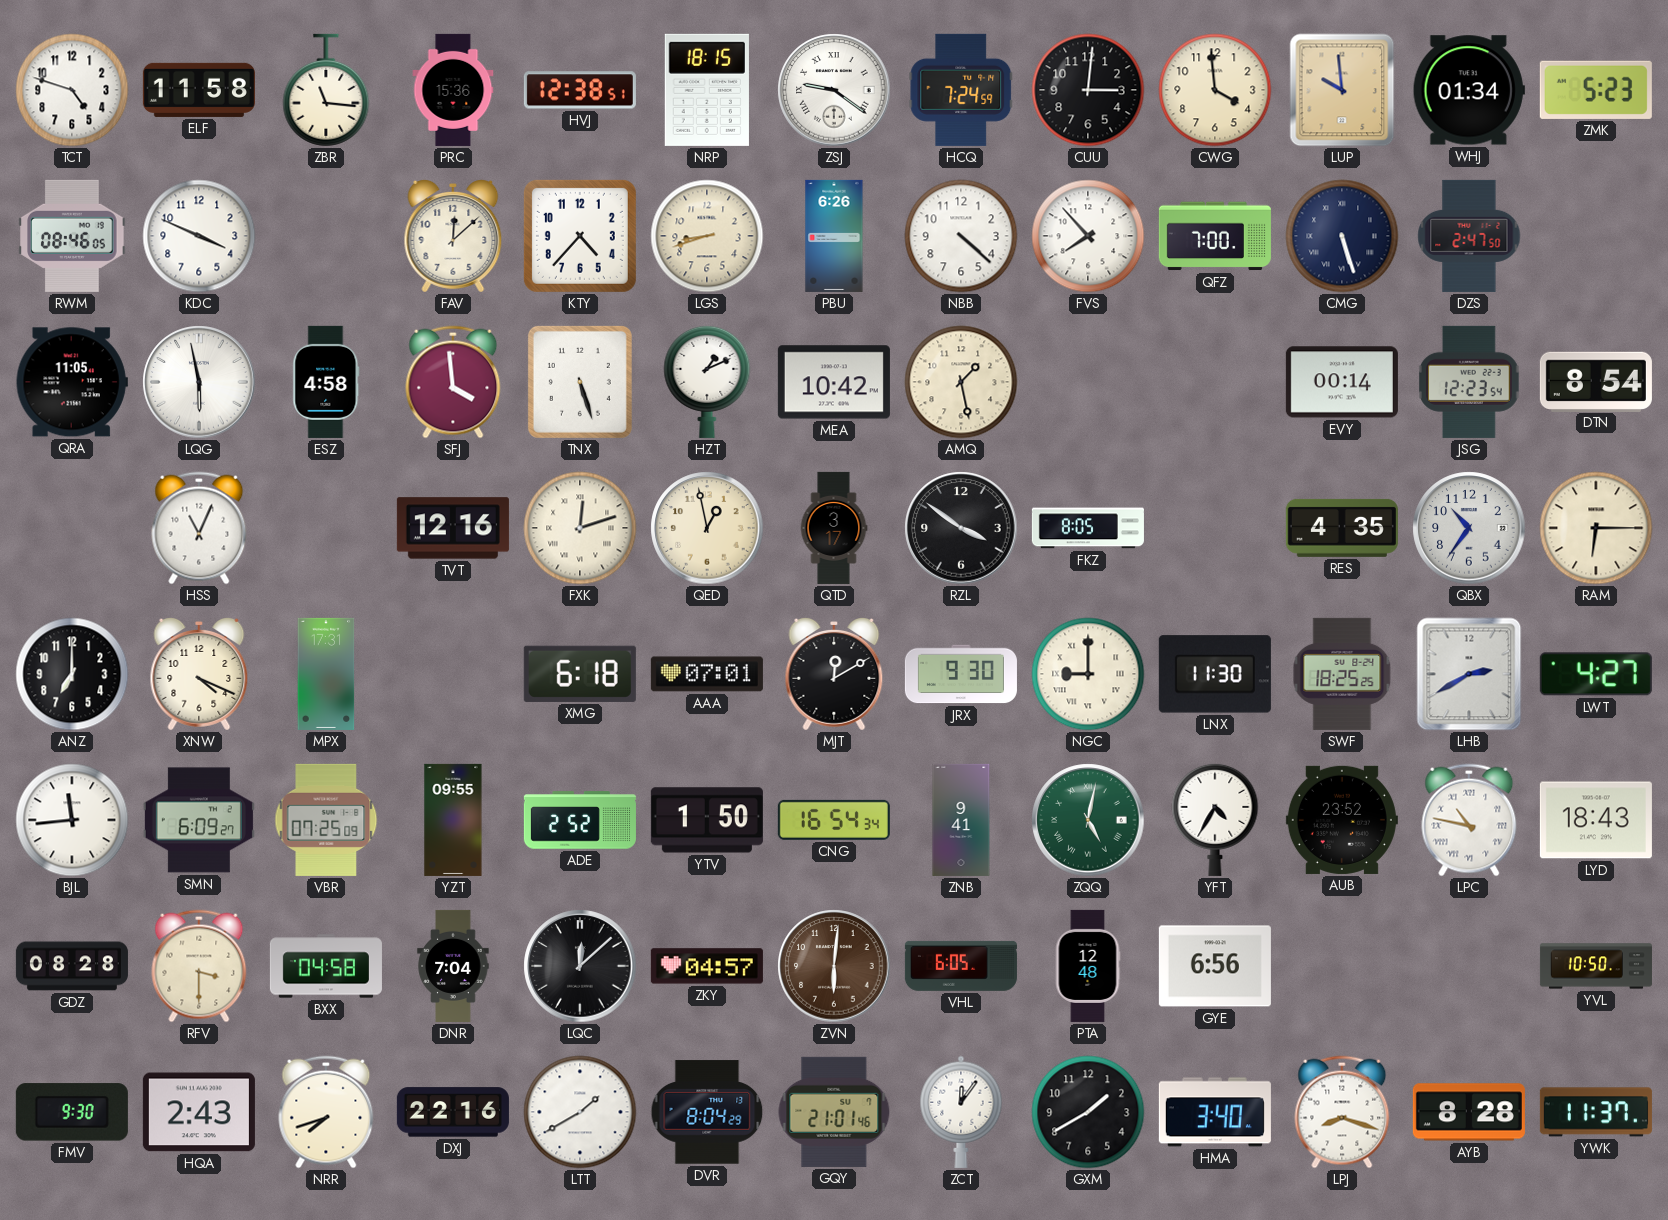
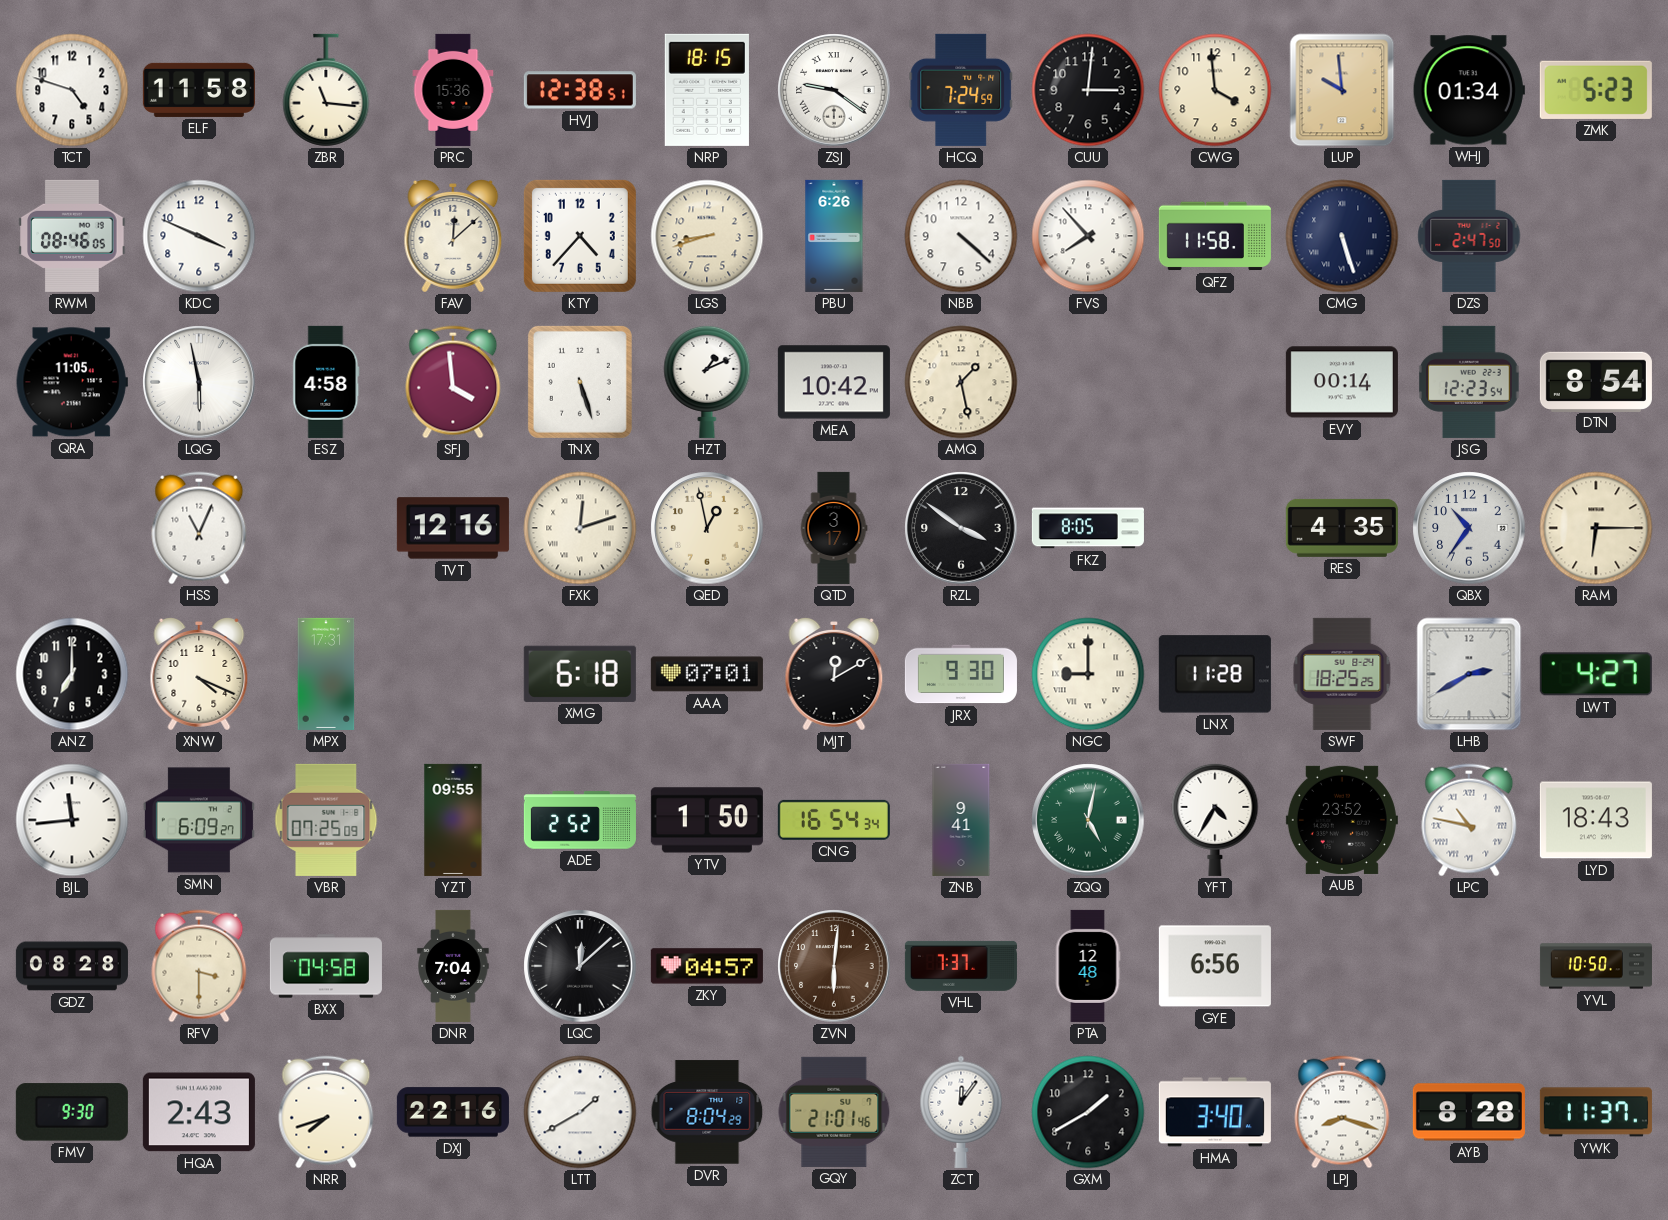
QFZ: 7:00 -> 11:58
LNX: 11:30 -> 11:28
VHL: 6:05 -> 7:37
